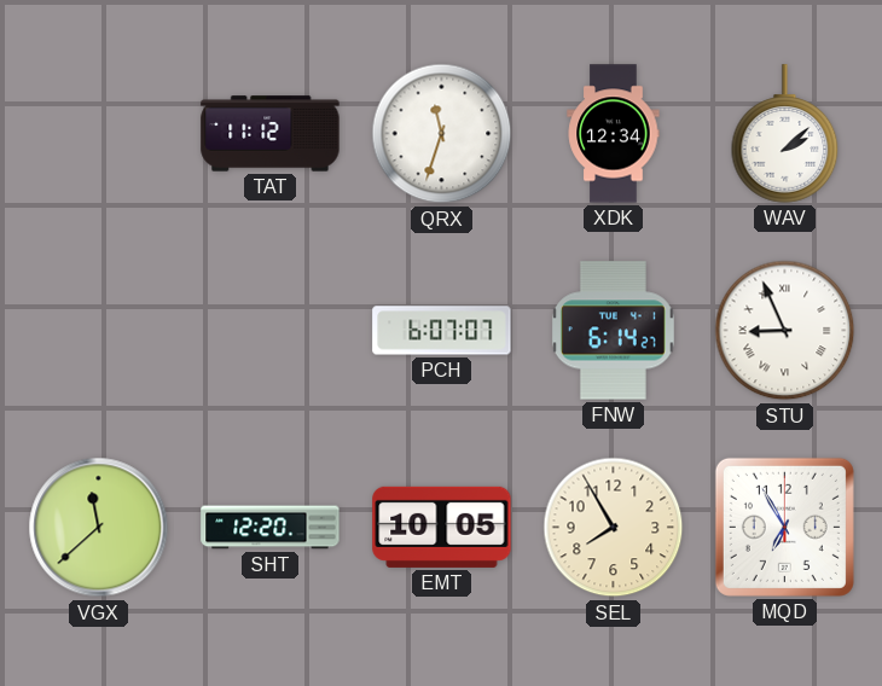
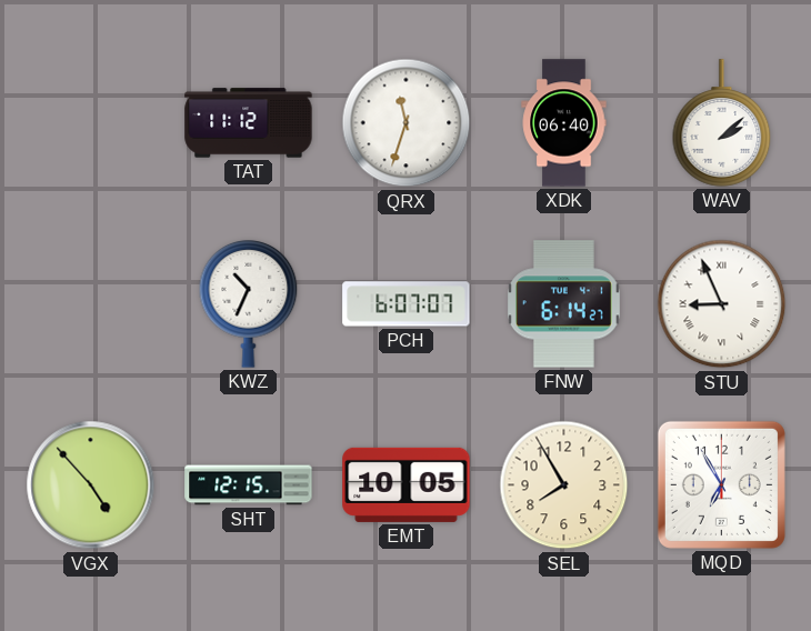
XDK: 12:34 -> 06:40
KWZ: none -> 10:34
VGX: 11:38 -> 4:53
SHT: 12:20 -> 12:15
